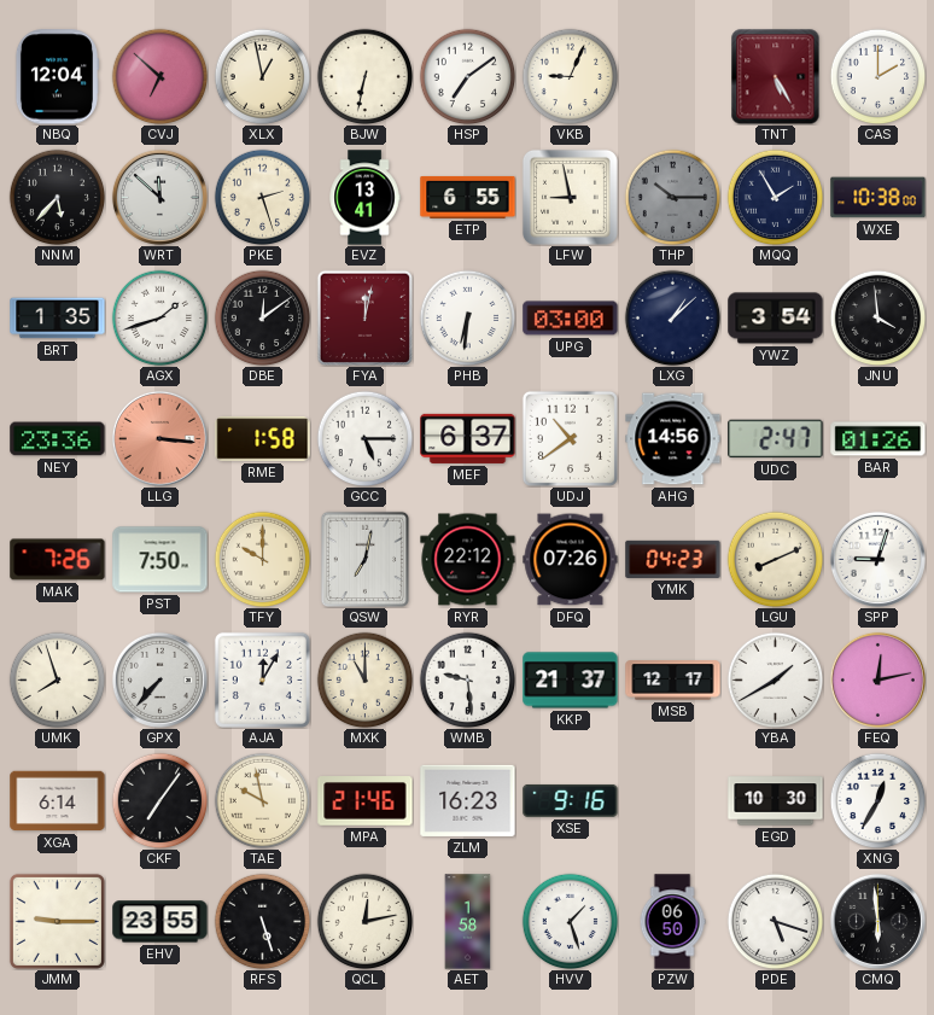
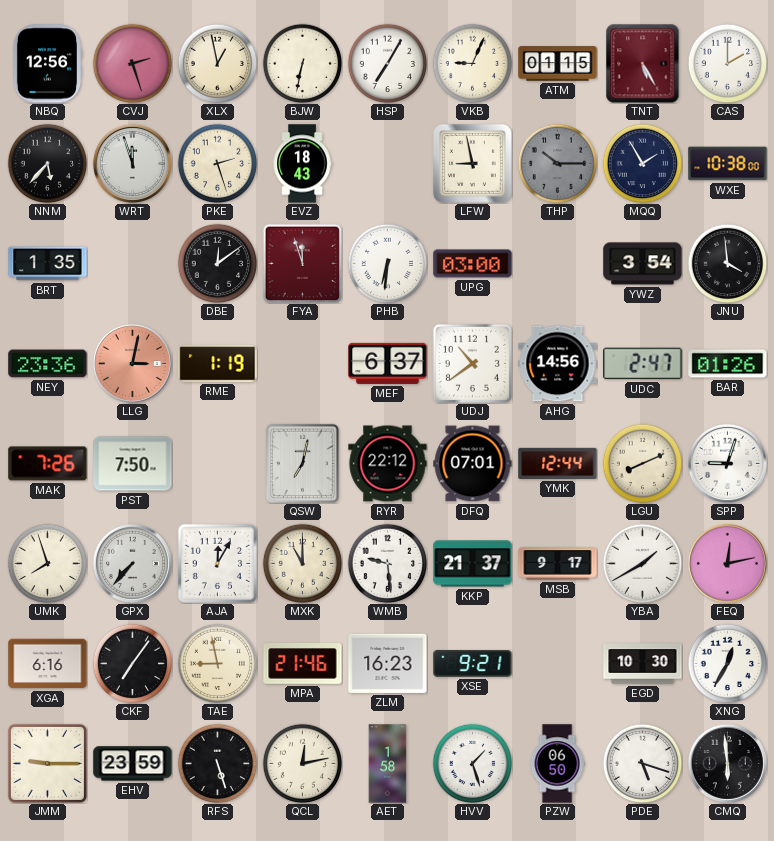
NBQ: 12:04 -> 12:56
CVJ: 6:52 -> 2:27
HSP: 7:09 -> 7:05
ATM: none -> 01:15
WRT: 11:52 -> 11:57
EVZ: 13:41 -> 18:43
ETP: 6:55 -> none
AGX: 1:42 -> none
FYA: 12:02 -> 11:57
LXG: 1:08 -> none
LLG: 3:16 -> 3:02
RME: 1:58 -> 1:19
GCC: 5:15 -> none
TFY: 10:00 -> none
DFQ: 07:26 -> 07:01
YMK: 04:23 -> 12:44
MSB: 12:17 -> 9:17
XGA: 6:14 -> 6:16
TAE: 9:58 -> 8:58
XSE: 9:16 -> 9:21
EHV: 23:55 -> 23:59
